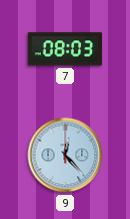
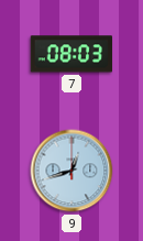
9: 12:23 -> 12:42
